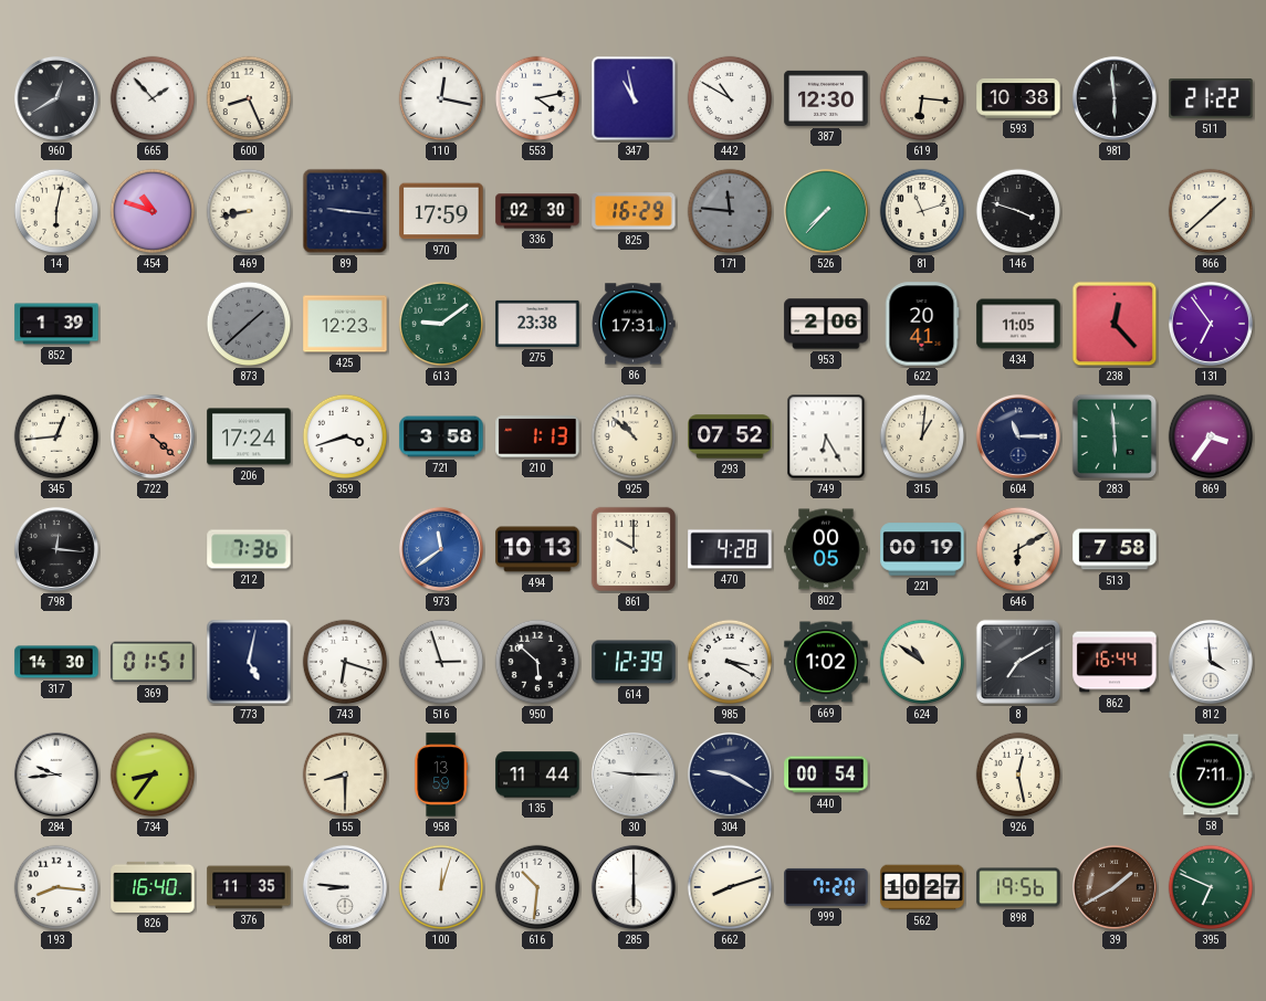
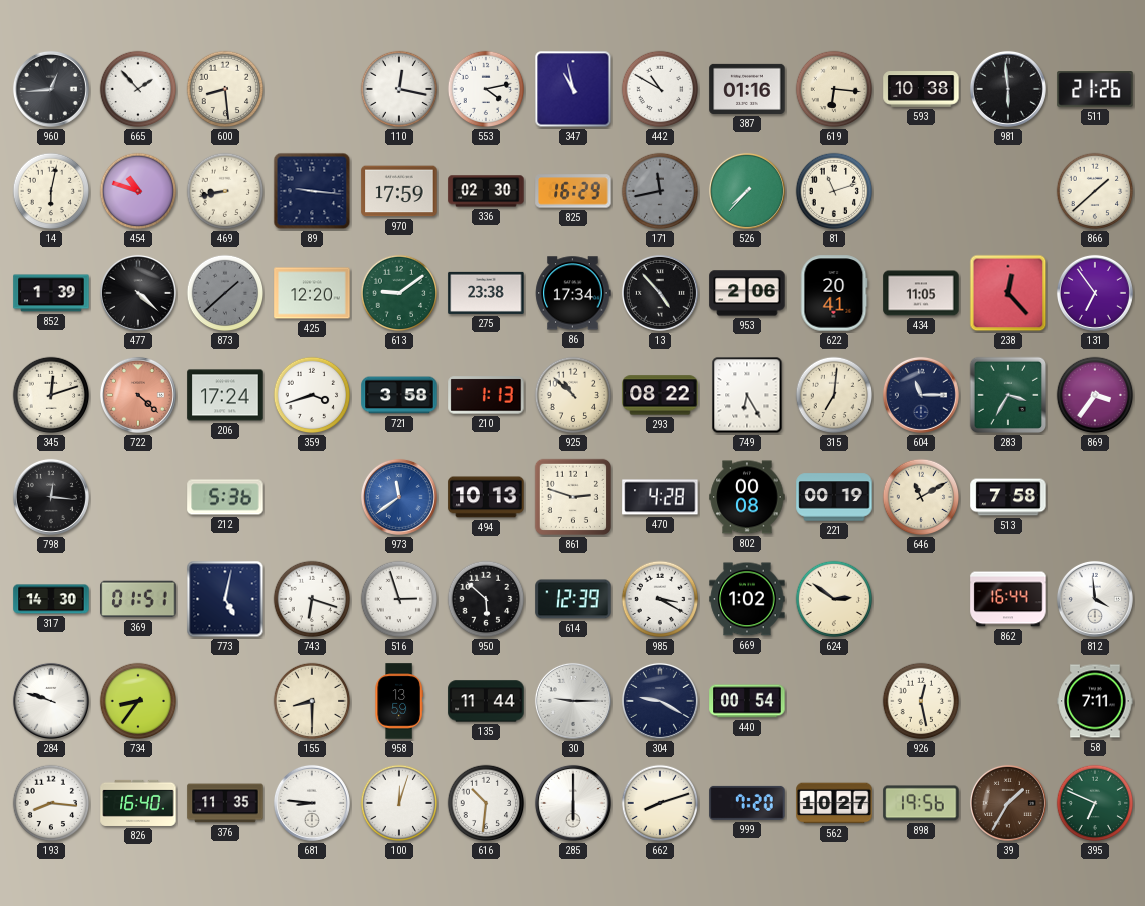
960: 12:40 -> 12:44
600: 8:26 -> 8:29
387: 12:30 -> 01:16
511: 21:22 -> 21:26
171: 11:46 -> 11:43
146: 3:48 -> none
477: none -> 4:22
425: 12:23 -> 12:20
86: 17:31 -> 17:34
13: none -> 4:53
345: 12:44 -> 12:12
293: 07:52 -> 08:22
315: 1:01 -> 7:01
283: 5:59 -> 3:35
212: 7:36 -> 5:36
861: 10:00 -> 2:48
802: 00:05 -> 00:08
646: 6:10 -> 11:10
624: 10:51 -> 2:51
8: 7:10 -> none
284: 9:44 -> 9:48
39: 1:40 -> 1:35
